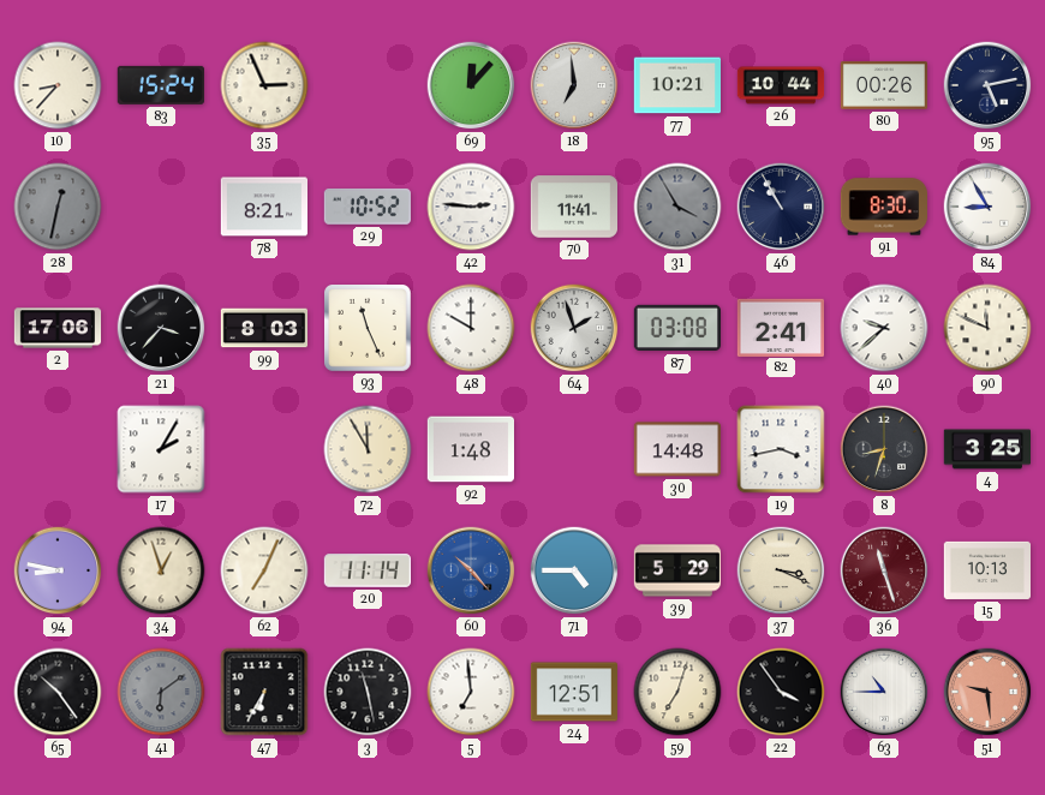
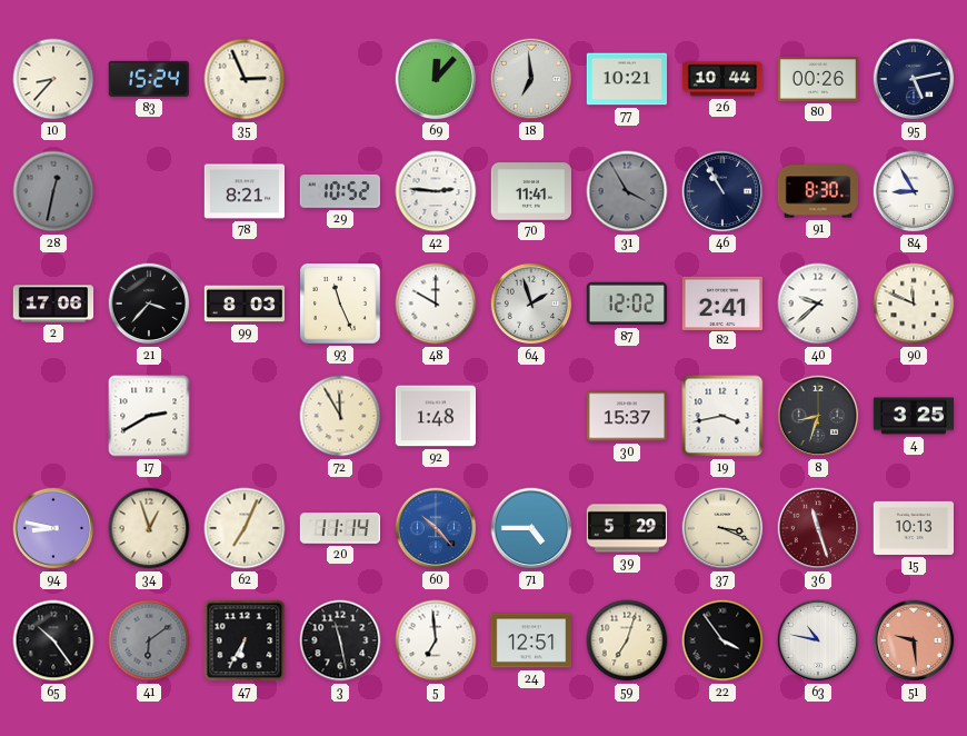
87: 03:08 -> 12:02
17: 2:05 -> 2:40
30: 14:48 -> 15:37
63: 10:45 -> 10:47
